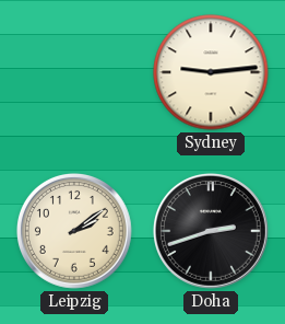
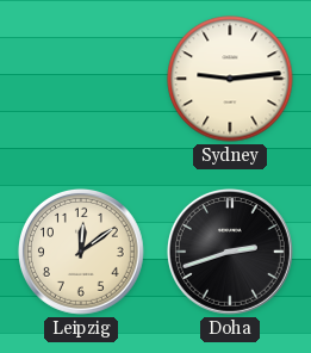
Leipzig: 2:09 -> 12:09
